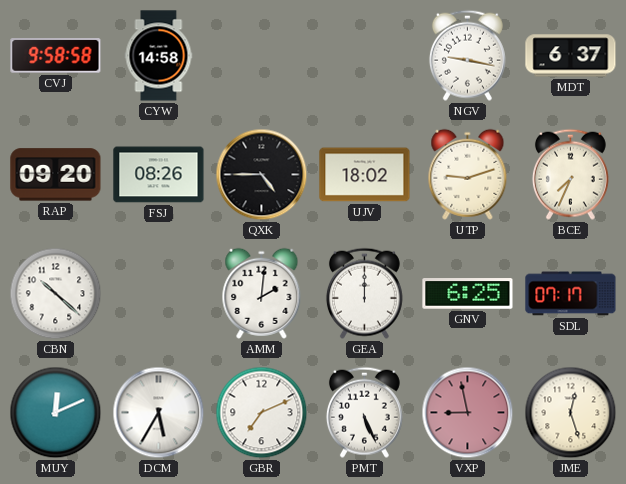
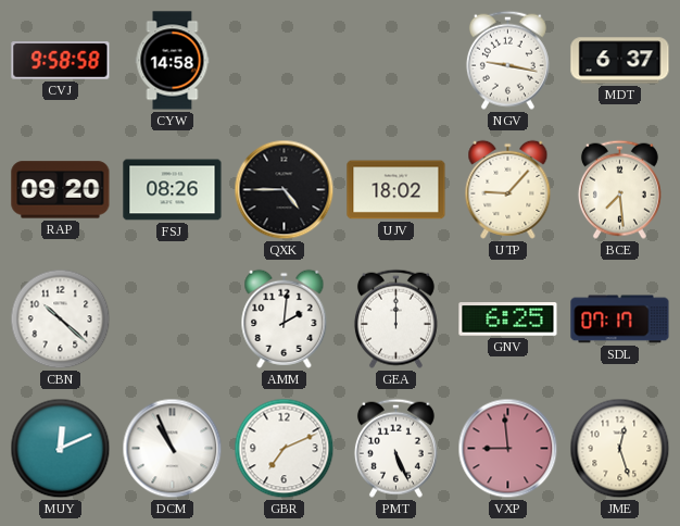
UTP: 9:12 -> 9:07
BCE: 7:34 -> 7:29
DCM: 5:35 -> 10:56
VXP: 8:58 -> 8:59
